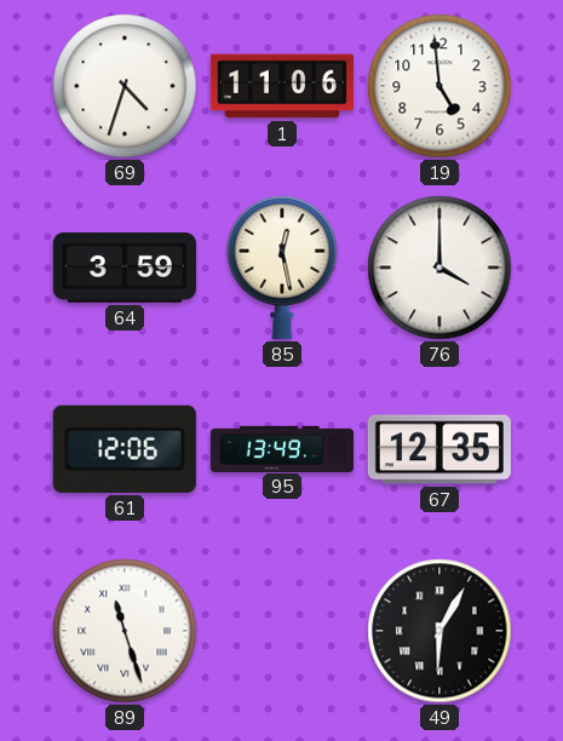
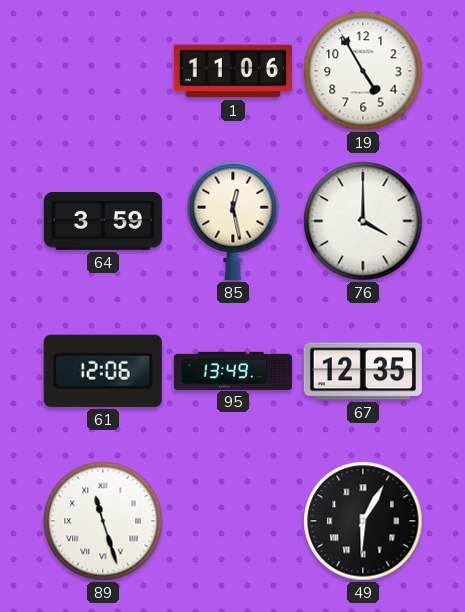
69: 4:33 -> none
19: 4:59 -> 4:55
